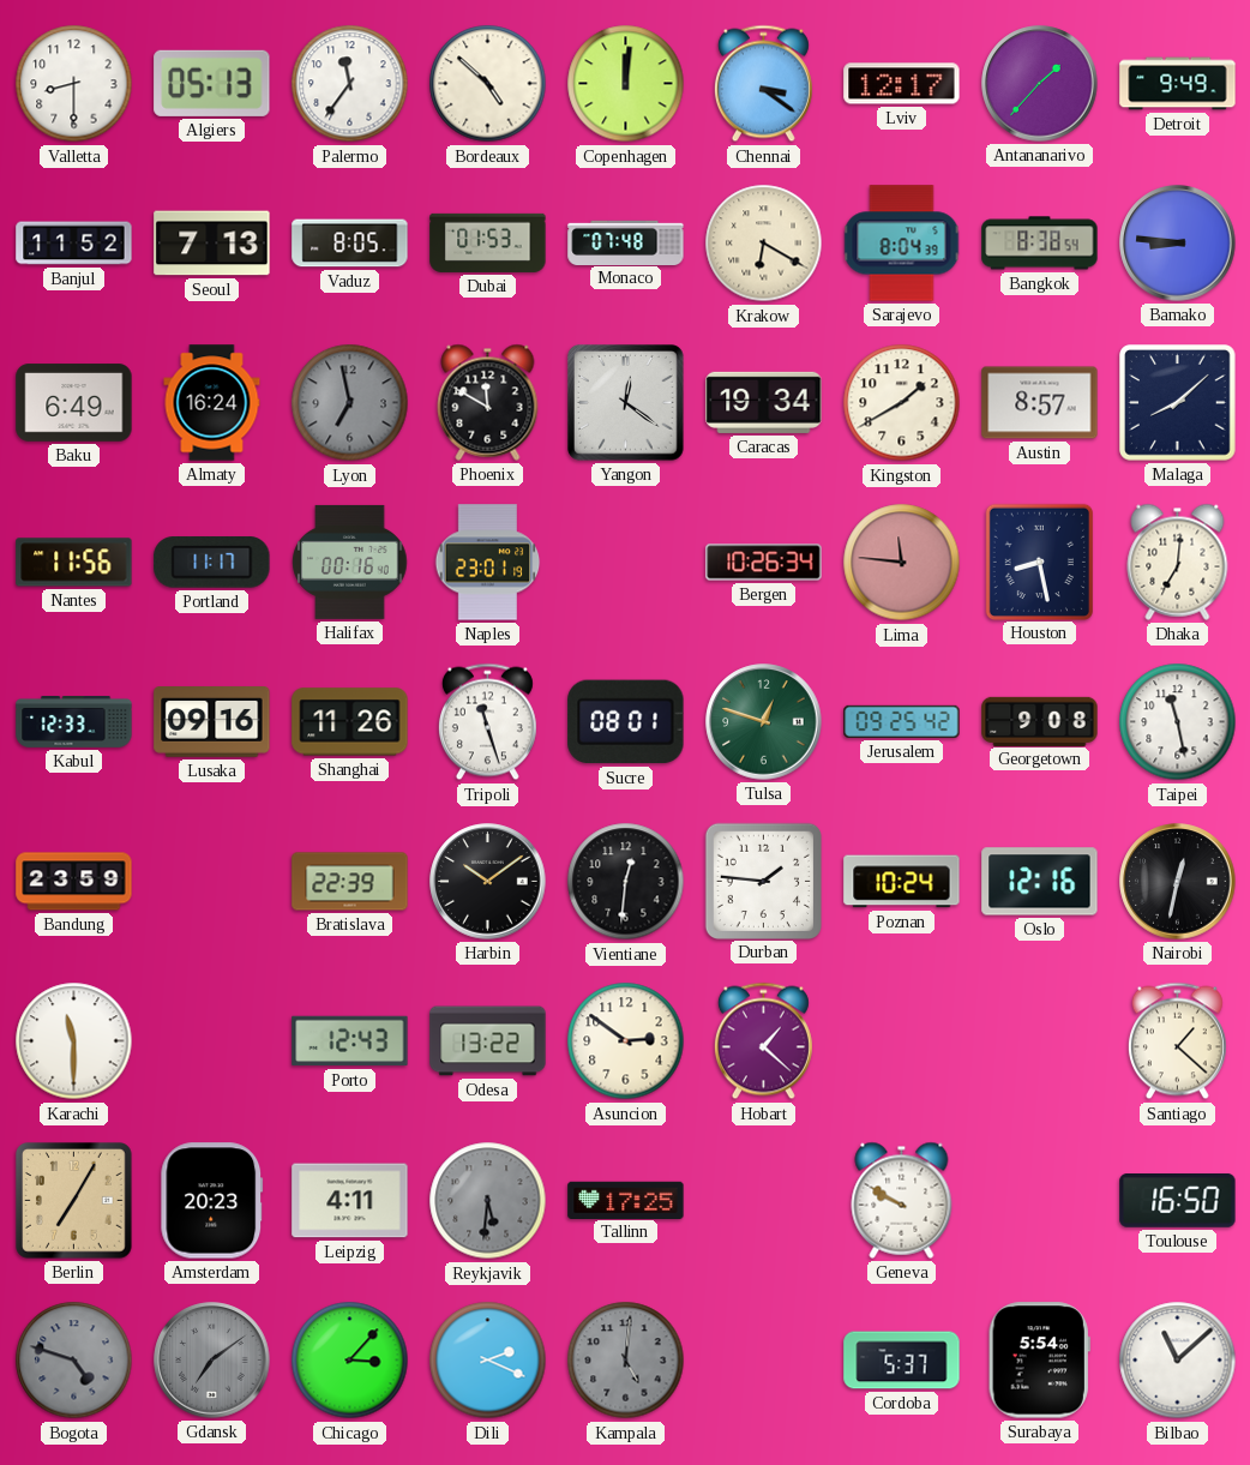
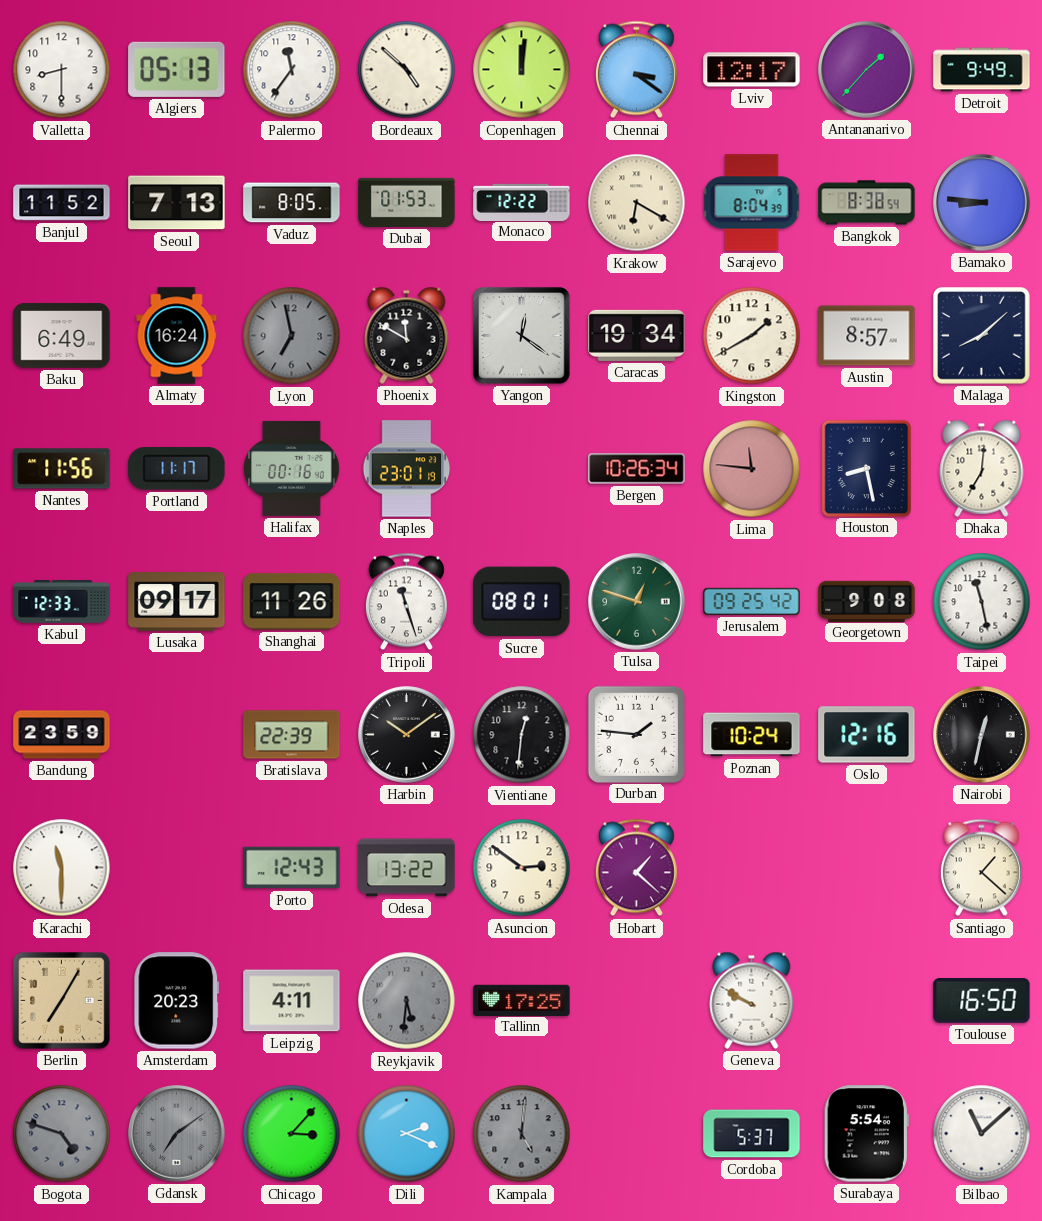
Monaco: 07:48 -> 12:22
Lusaka: 09:16 -> 09:17
